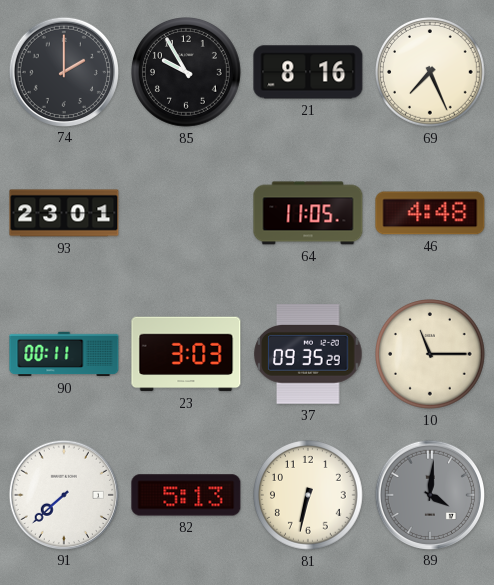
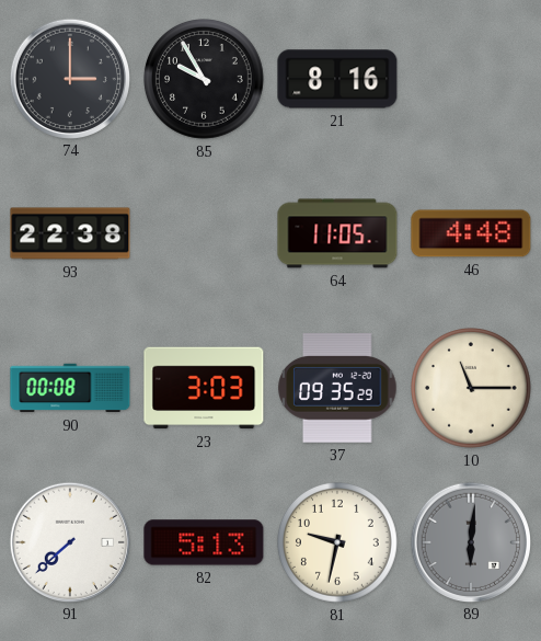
74: 2:00 -> 3:00
69: 7:26 -> none
93: 23:01 -> 22:38
90: 00:11 -> 00:08
81: 6:32 -> 9:32
89: 4:01 -> 6:01
